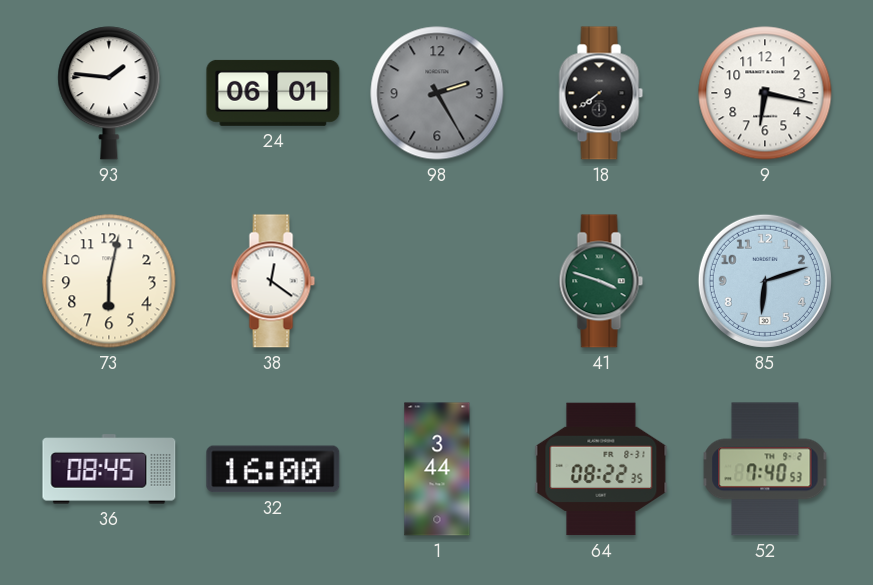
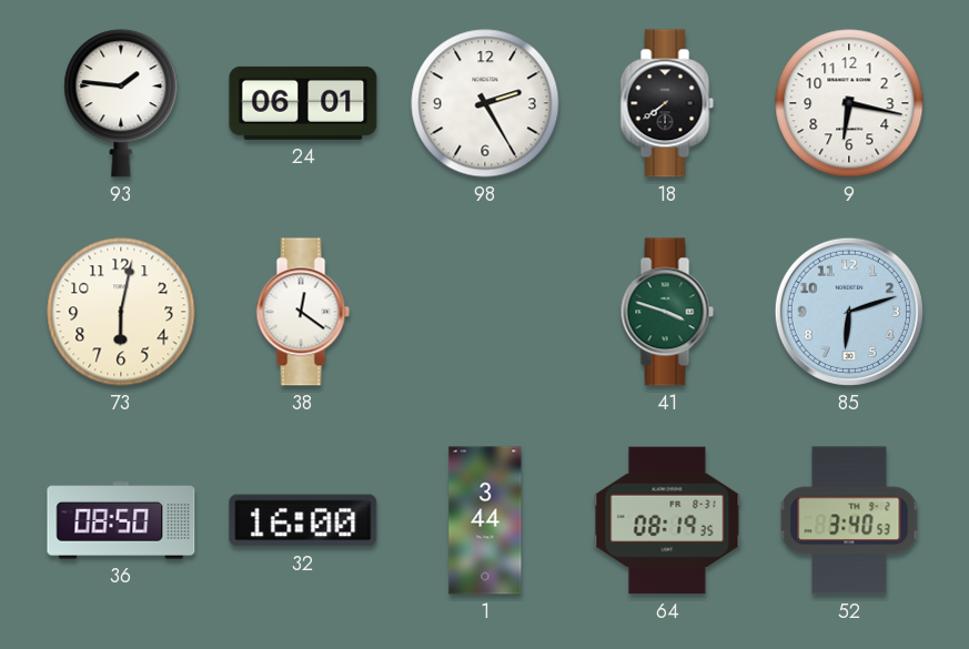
98 dial: grey -> white
36: 08:45 -> 08:50
64: 08:22 -> 08:19
52: 7:40 -> 3:40
